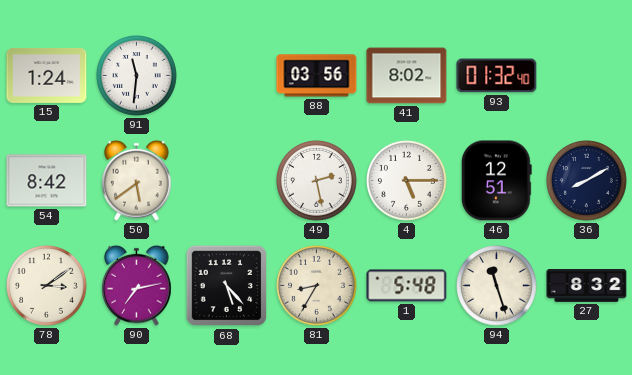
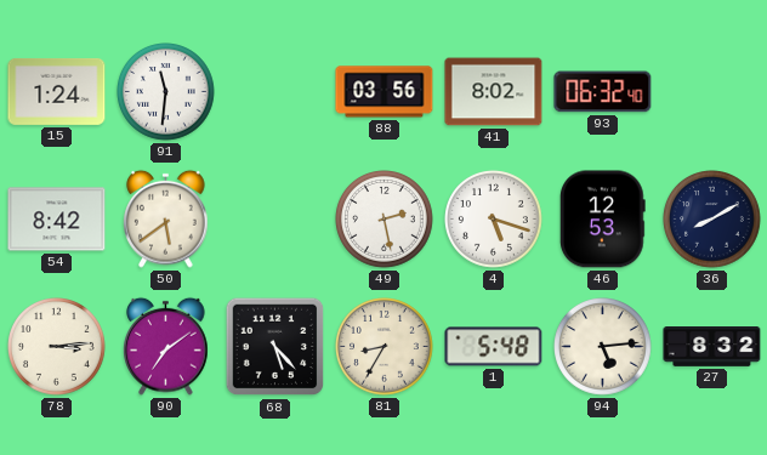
93: 01:32 -> 06:32
4: 5:15 -> 5:18
46: 12:51 -> 12:53
78: 3:09 -> 3:14
90: 7:13 -> 7:09
94: 11:27 -> 5:14
